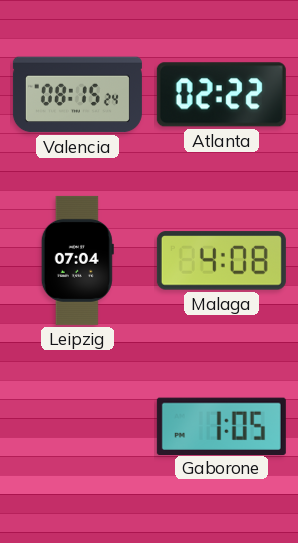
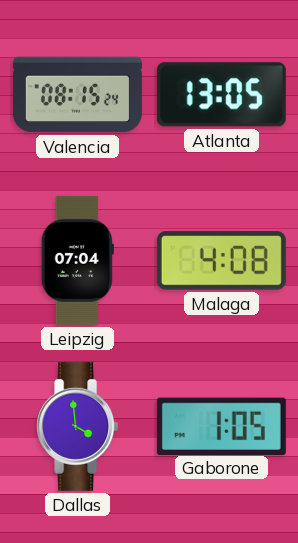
Atlanta: 02:22 -> 13:05
Dallas: none -> 3:59
